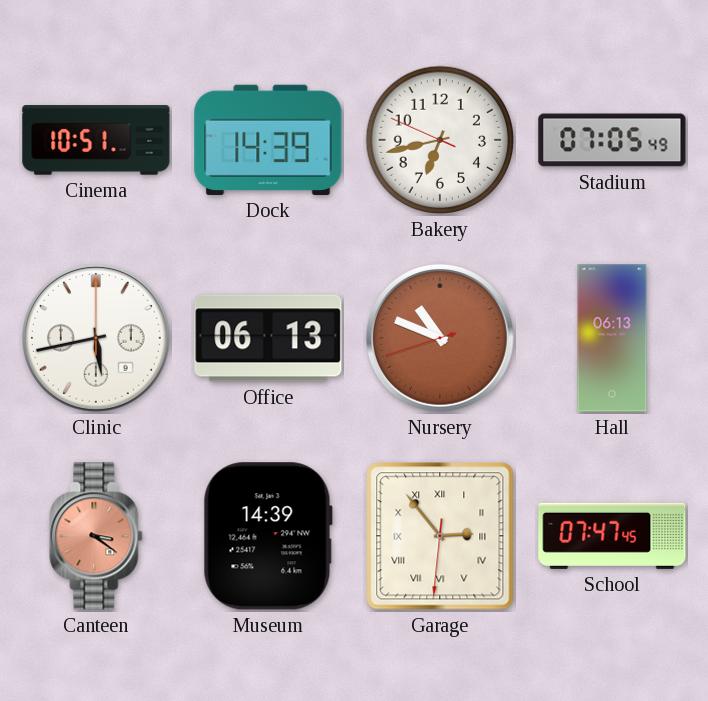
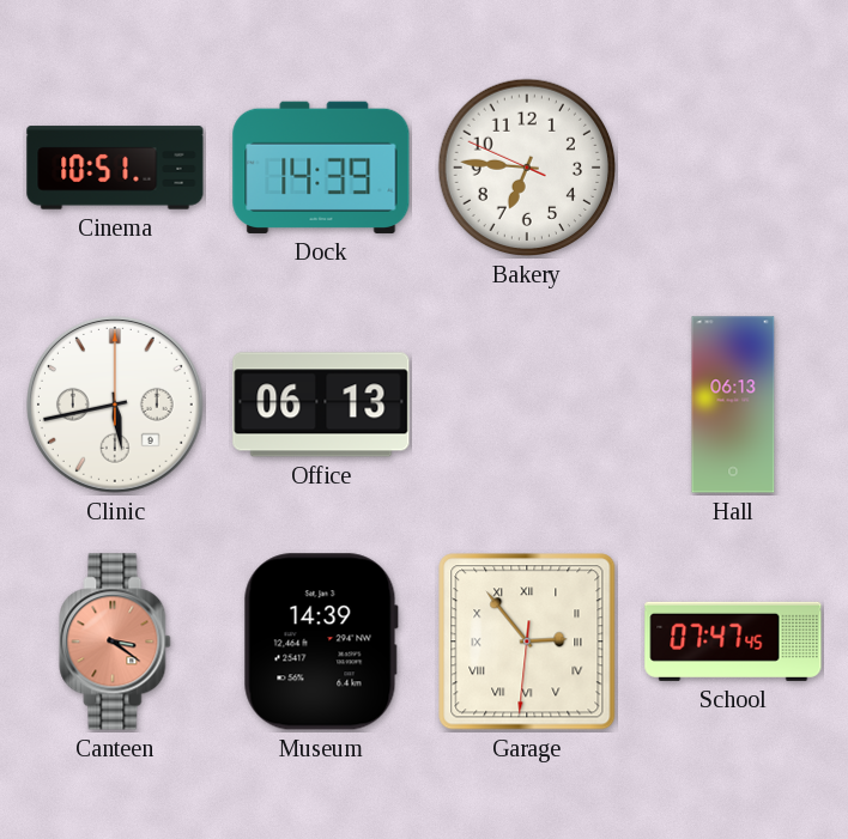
Bakery: 6:42 -> 6:45
Stadium: 07:05 -> none
Nursery: 10:48 -> none
